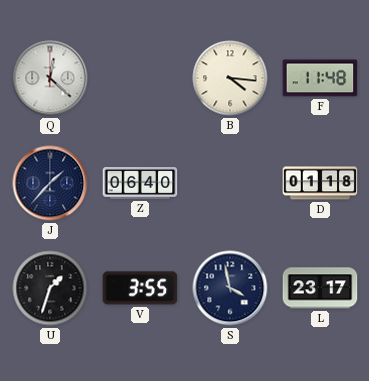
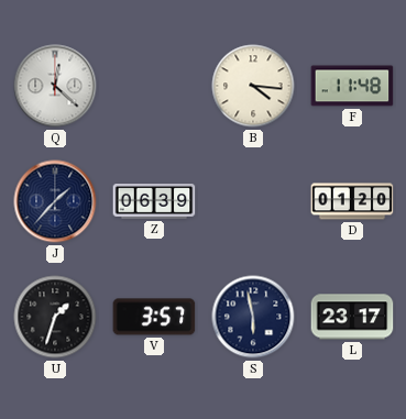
Z: 06:40 -> 06:39
D: 01:18 -> 01:20
V: 3:55 -> 3:57
S: 3:58 -> 5:58
